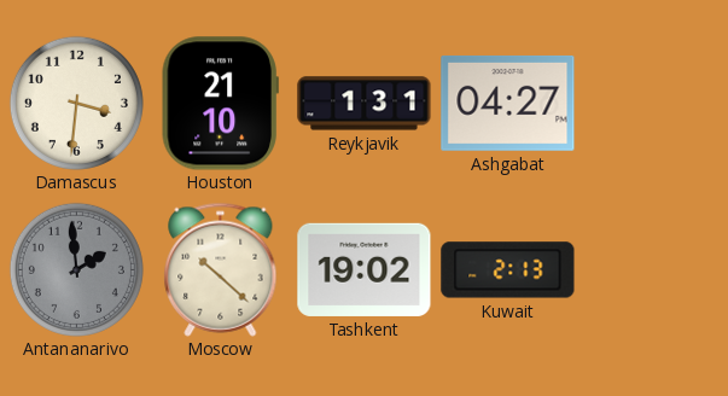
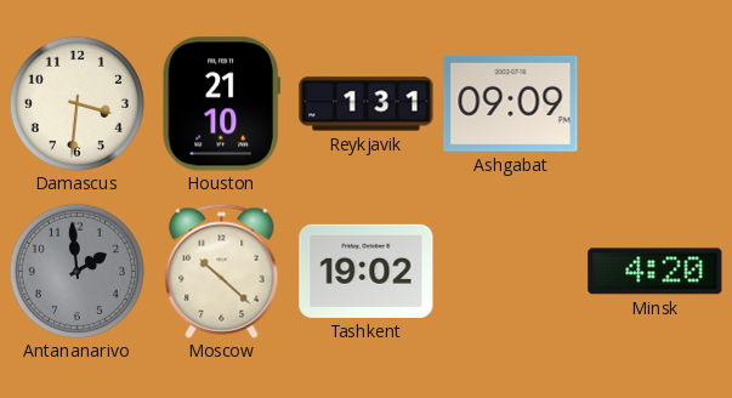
Ashgabat: 04:27 -> 09:09
Kuwait: 2:13 -> none
Minsk: none -> 4:20
